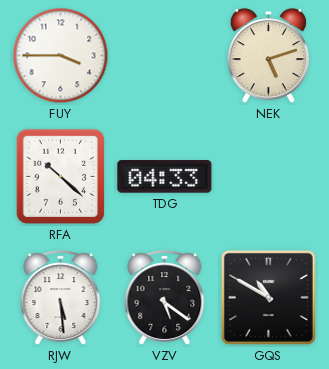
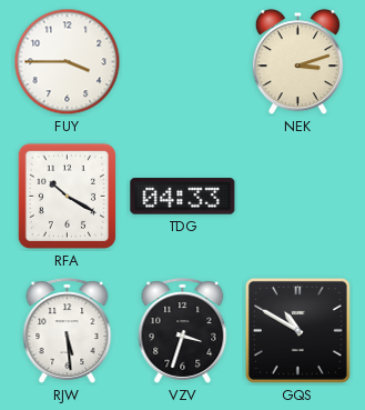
NEK: 5:12 -> 3:12
RFA: 10:22 -> 10:20
VZV: 5:21 -> 3:33
